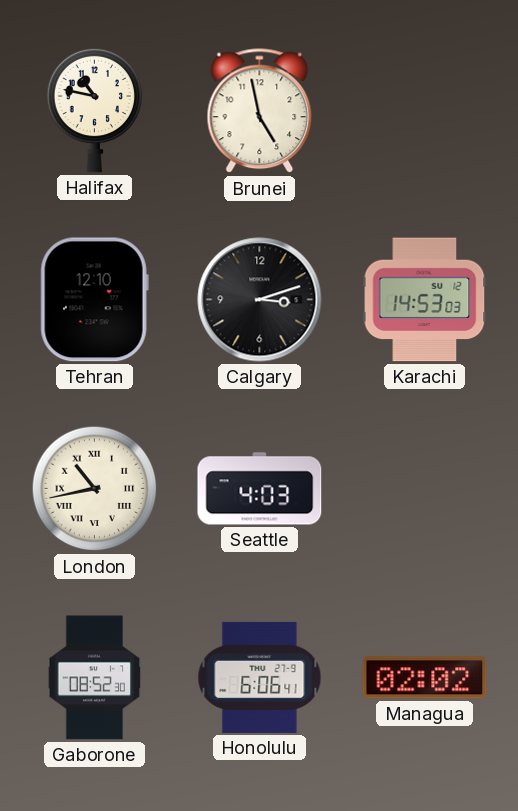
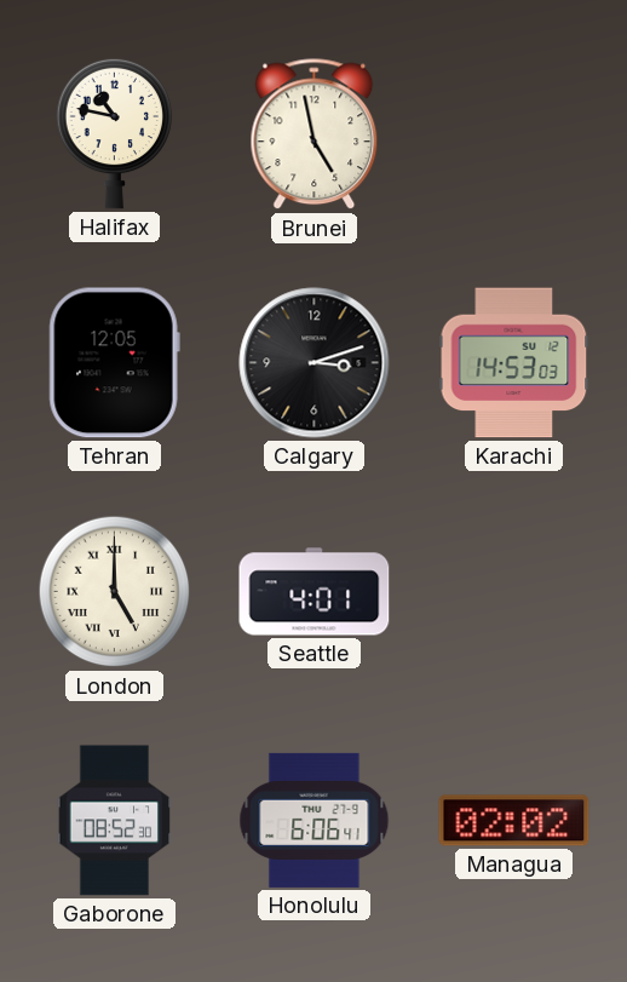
Tehran: 12:10 -> 12:05
London: 10:43 -> 5:00
Seattle: 4:03 -> 4:01
